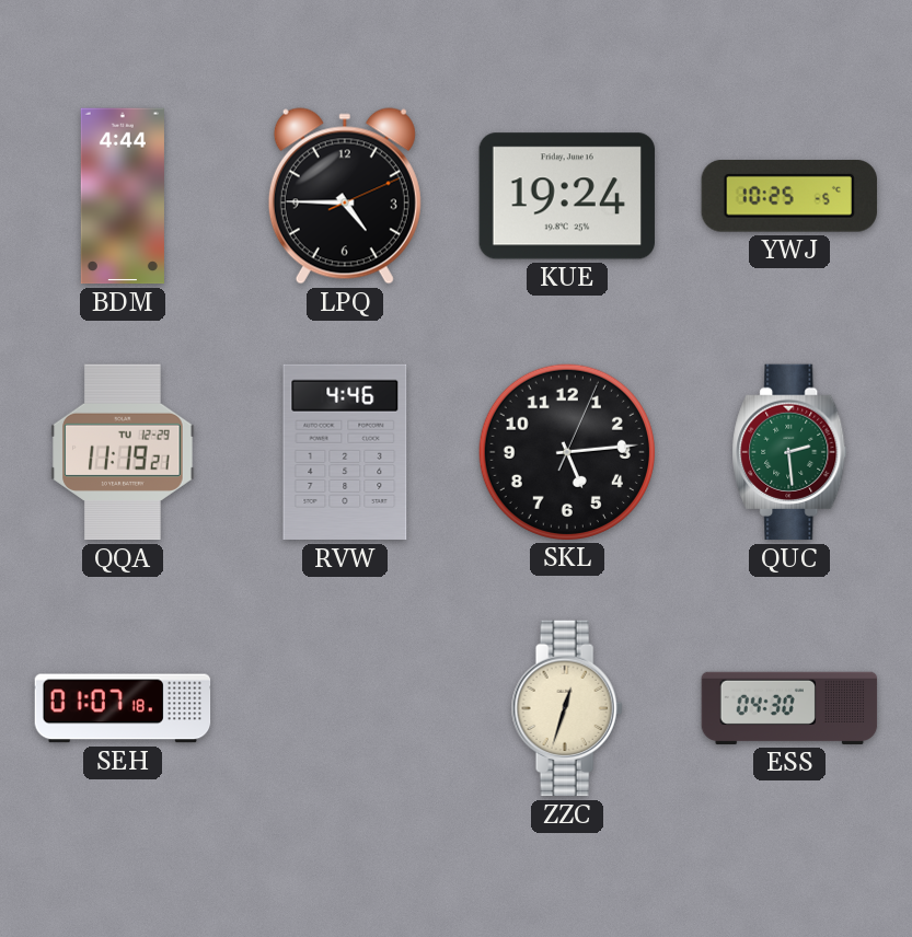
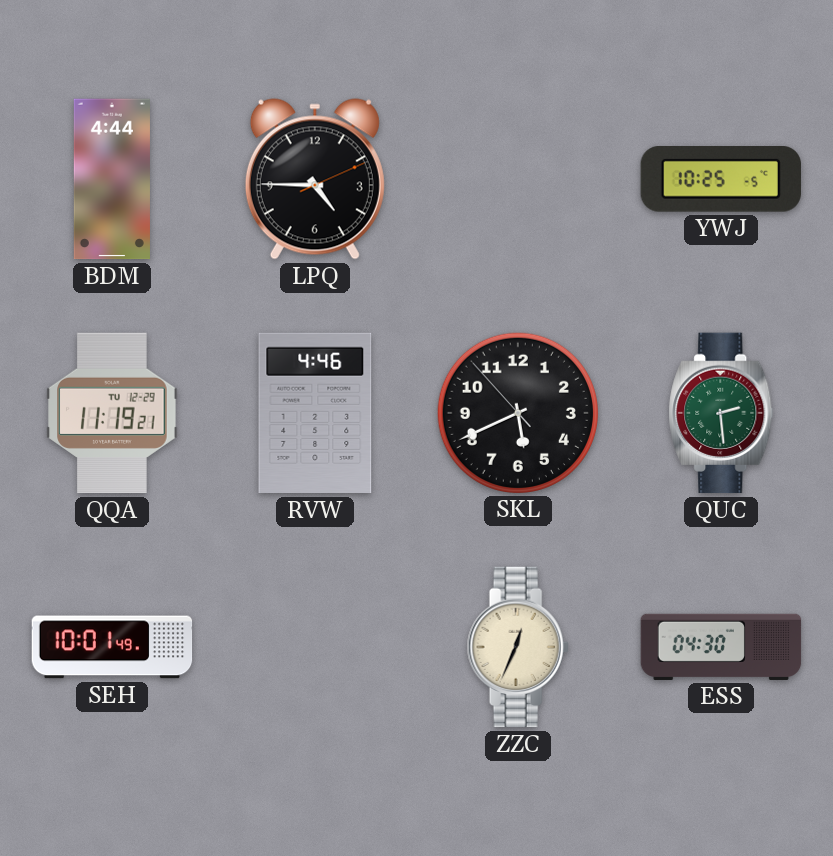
KUE: 19:24 -> none
SKL: 5:14 -> 5:40
SEH: 01:07 -> 10:01
ZZC: 12:33 -> 12:34
